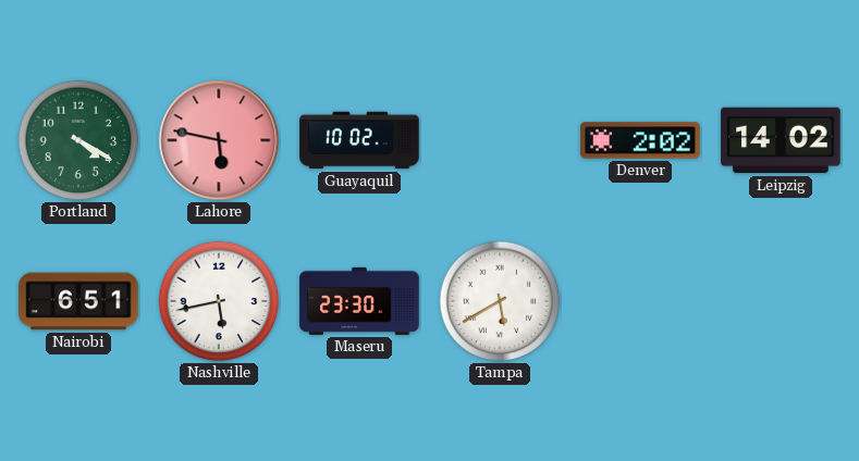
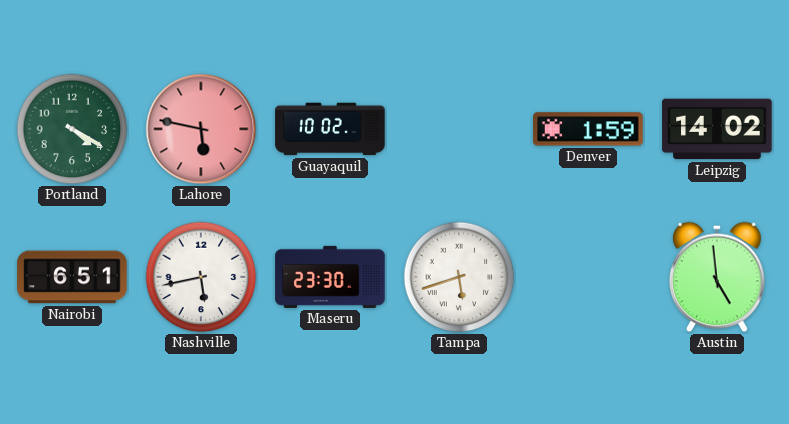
Denver: 2:02 -> 1:59
Tampa: 5:40 -> 5:42
Austin: none -> 4:59
